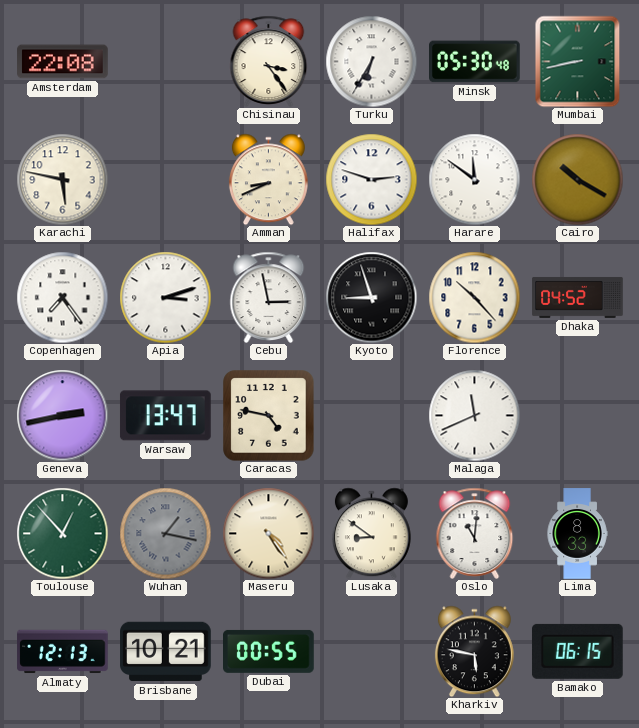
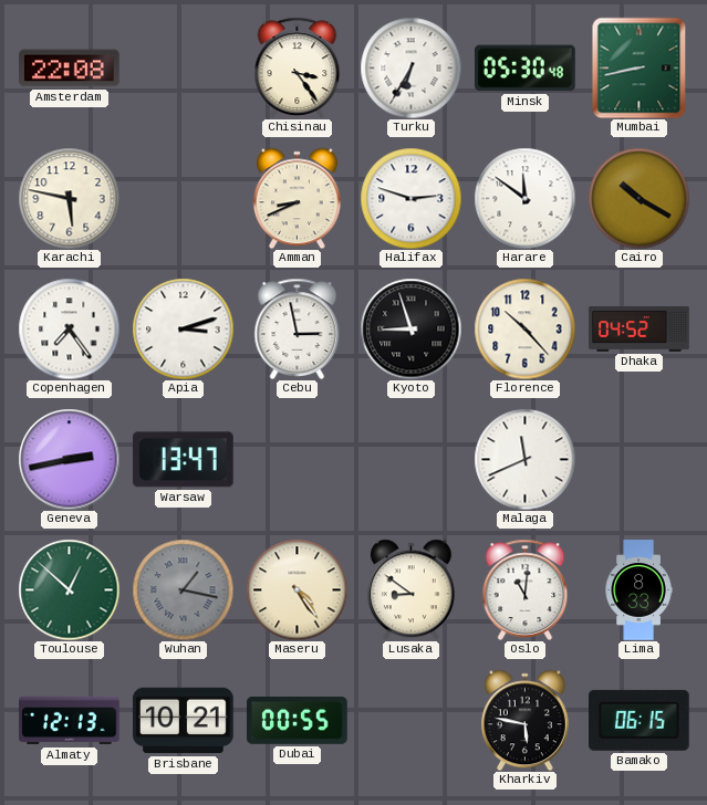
Caracas: 4:47 -> none
Toulouse: 12:53 -> 12:52
